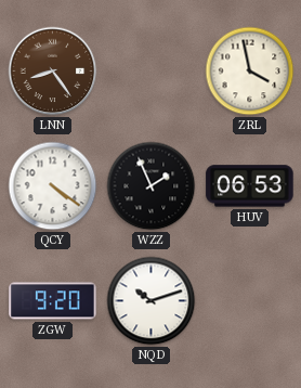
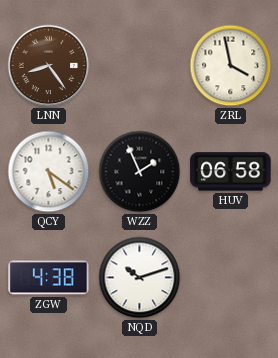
QCY: 4:21 -> 5:21
HUV: 06:53 -> 06:58
ZGW: 9:20 -> 4:38
